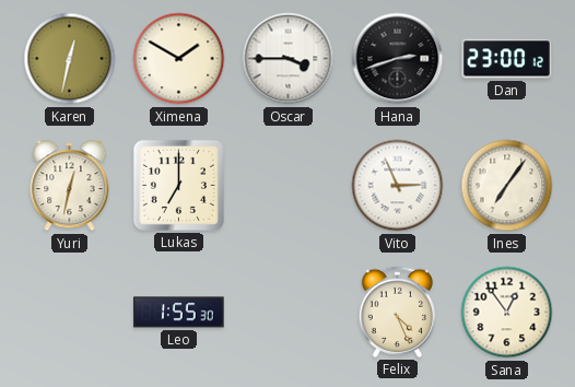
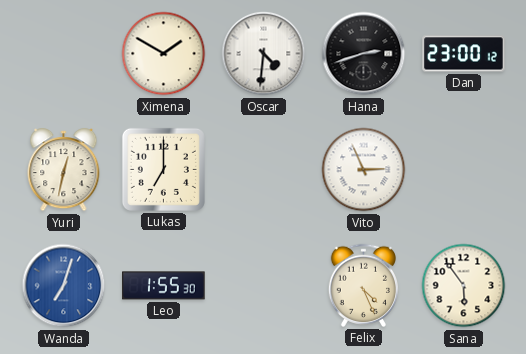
Karen: 12:32 -> none
Oscar: 3:45 -> 4:31
Ines: 7:06 -> none
Wanda: none -> 7:03
Sana: 12:54 -> 5:54
